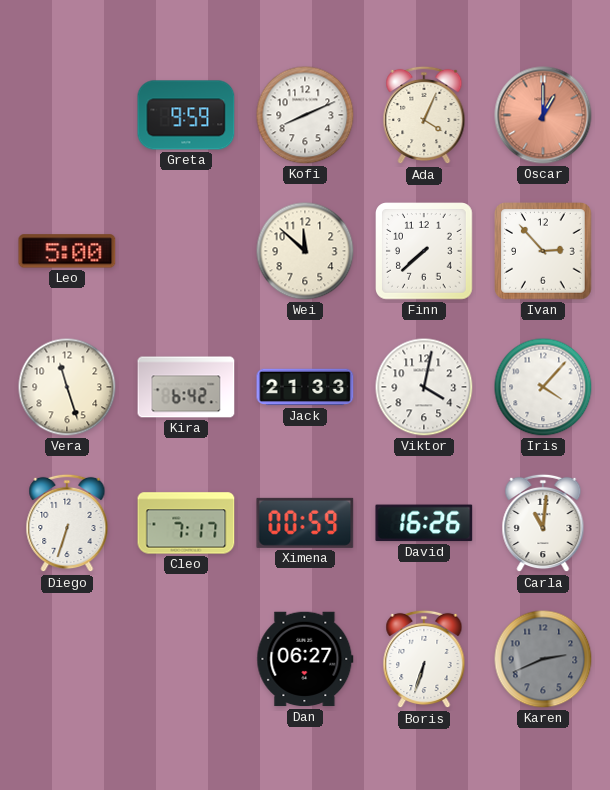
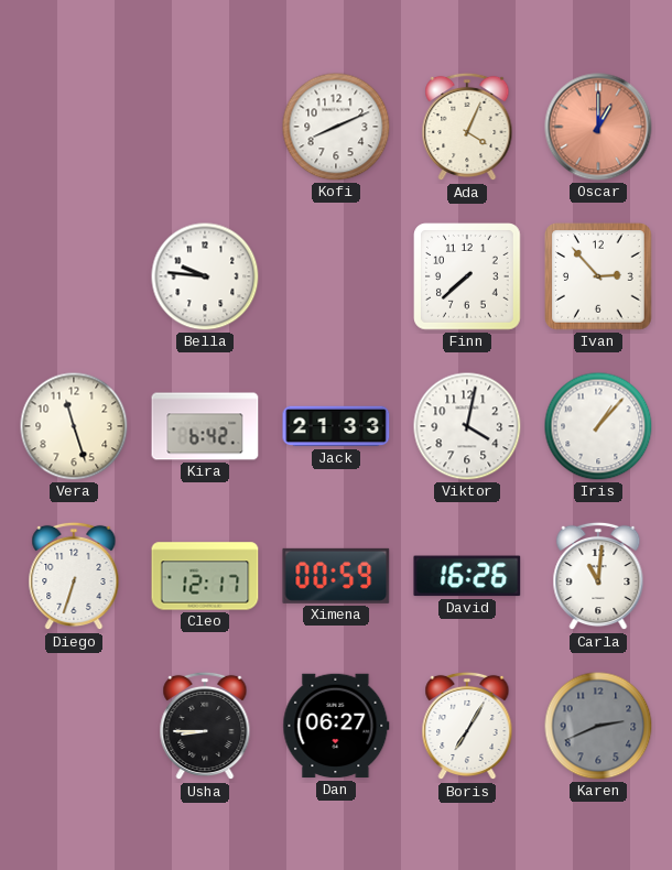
Greta: 9:59 -> none
Leo: 5:00 -> none
Bella: none -> 9:46
Wei: 11:52 -> none
Iris: 4:07 -> 1:07
Cleo: 7:17 -> 12:17
Usha: none -> 8:45
Boris: 6:33 -> 7:05
